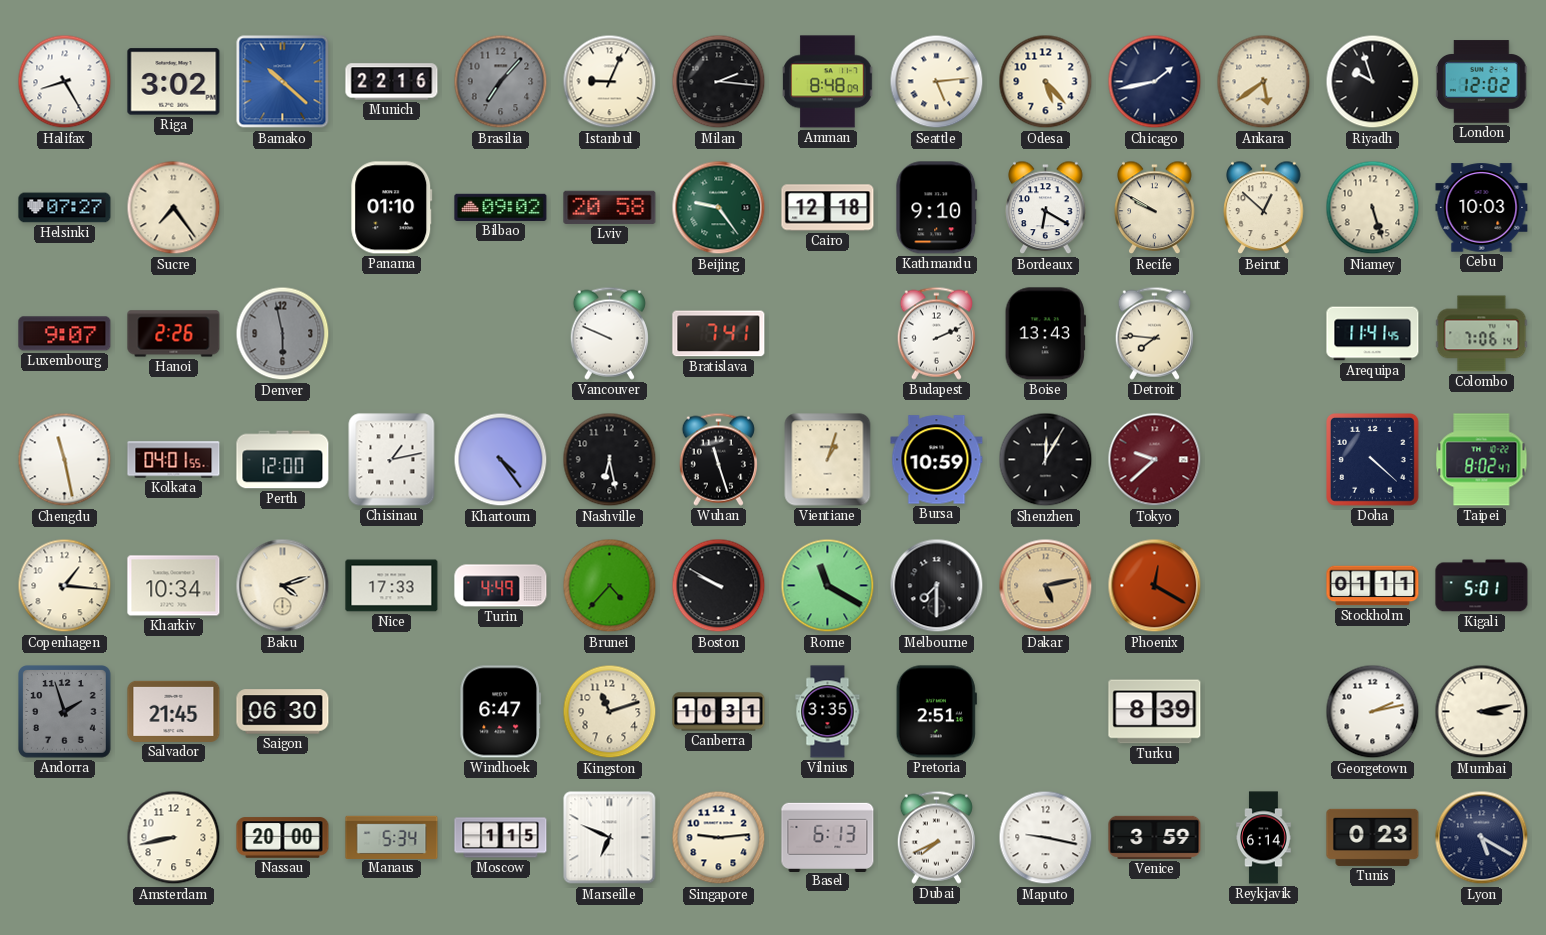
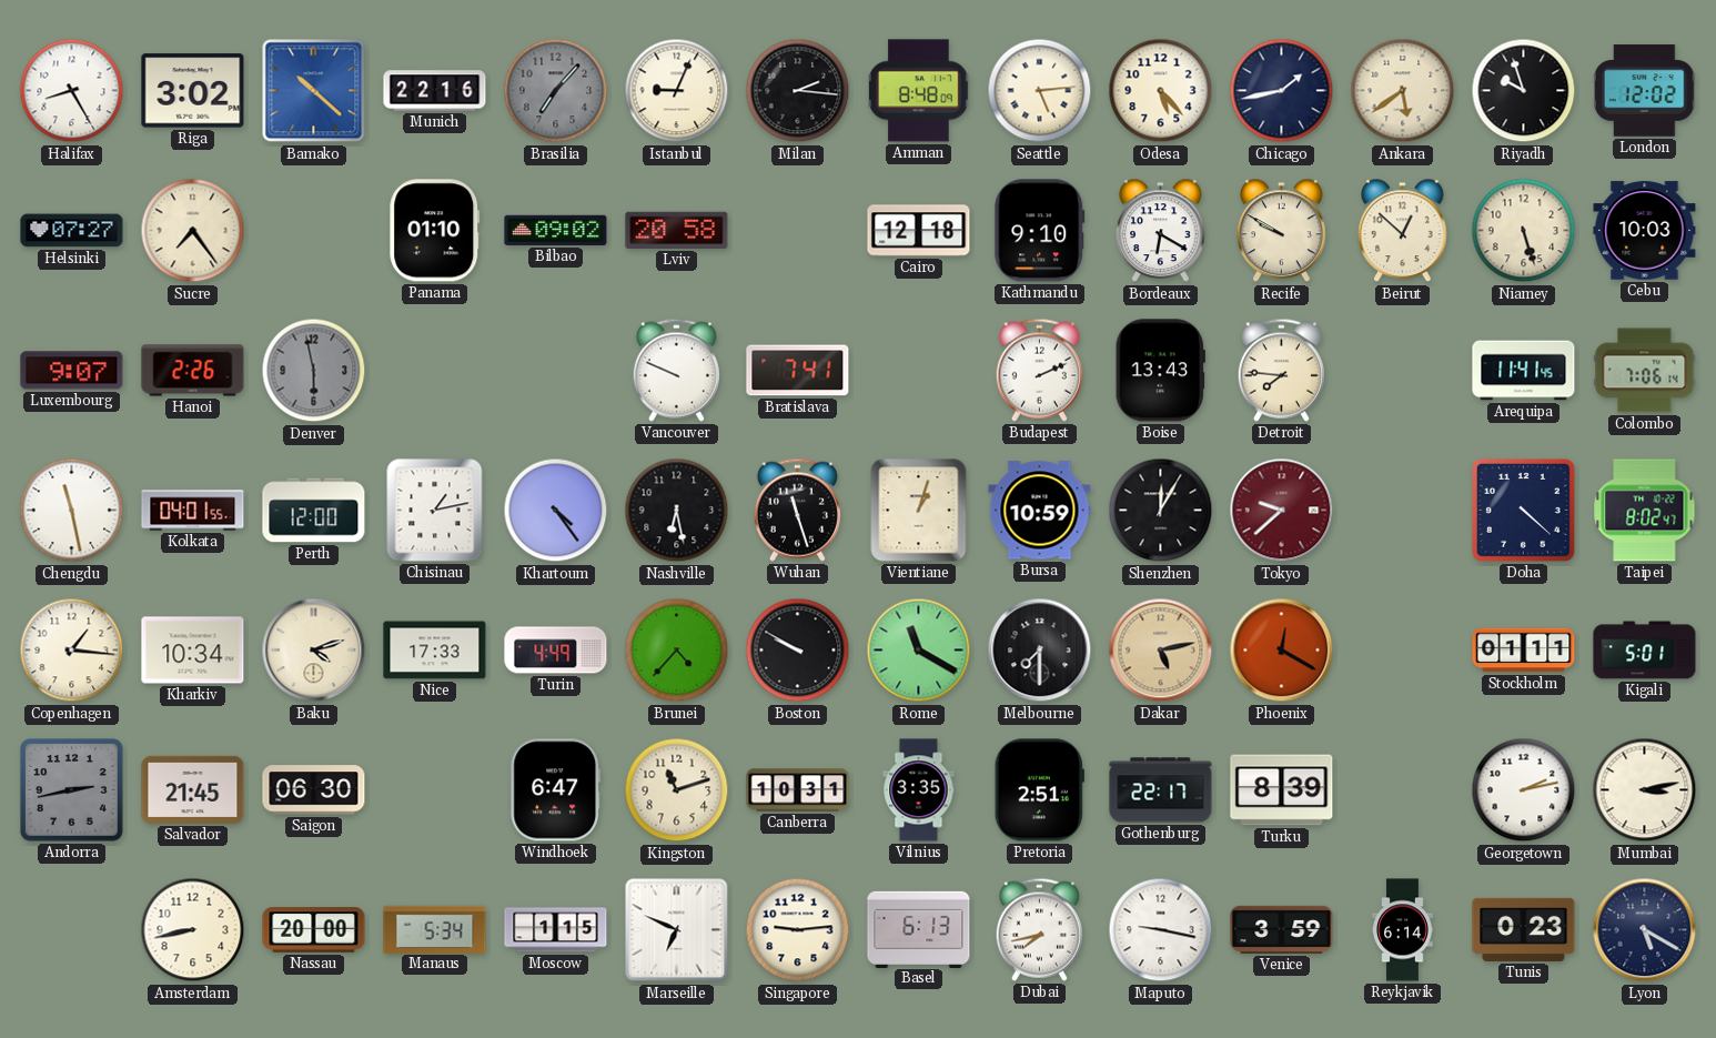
Beijing: 9:24 -> none
Andorra: 1:57 -> 2:43
Gothenburg: none -> 22:17
Dubai: 7:41 -> 7:43
